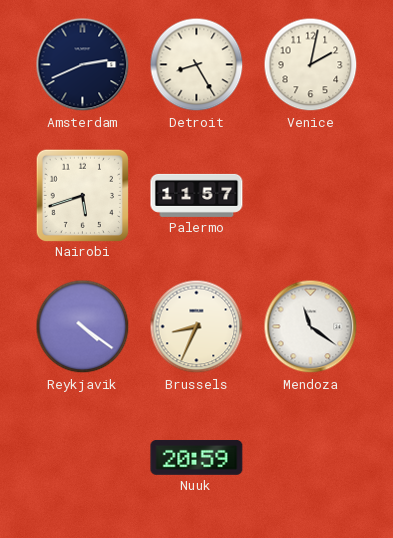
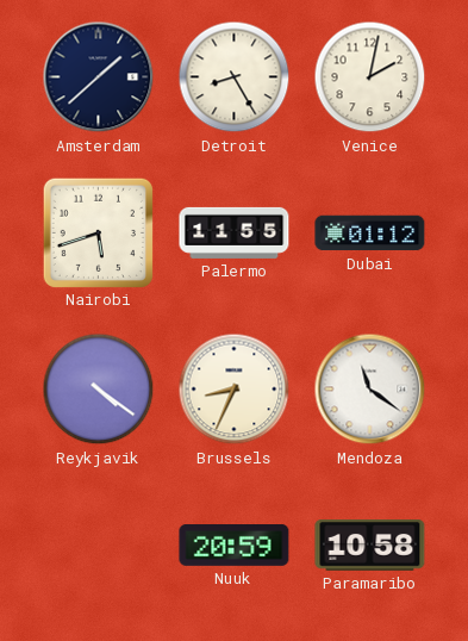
Amsterdam: 2:41 -> 1:38
Palermo: 11:57 -> 11:55
Dubai: none -> 01:12
Paramaribo: none -> 10:58
